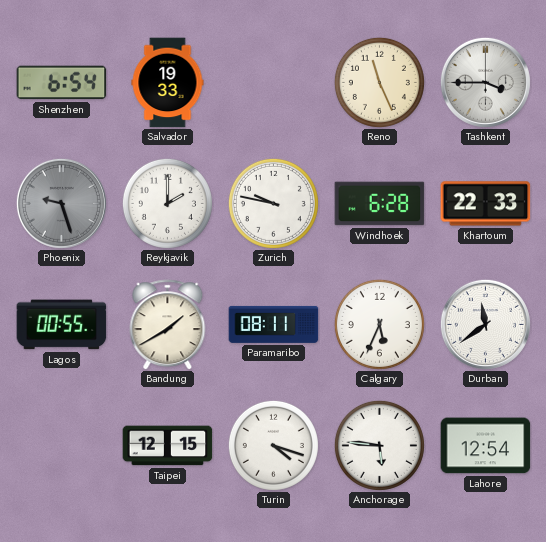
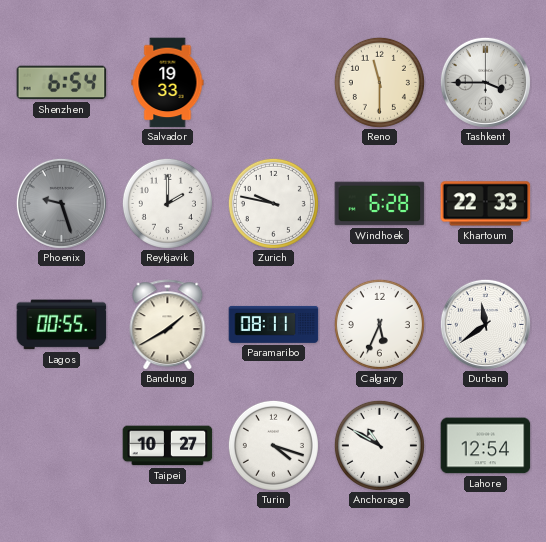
Reno: 11:26 -> 11:30
Taipei: 12:15 -> 10:27
Anchorage: 5:46 -> 10:50
